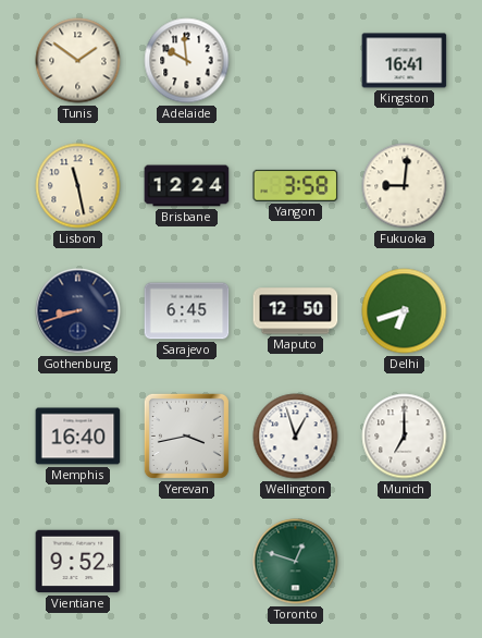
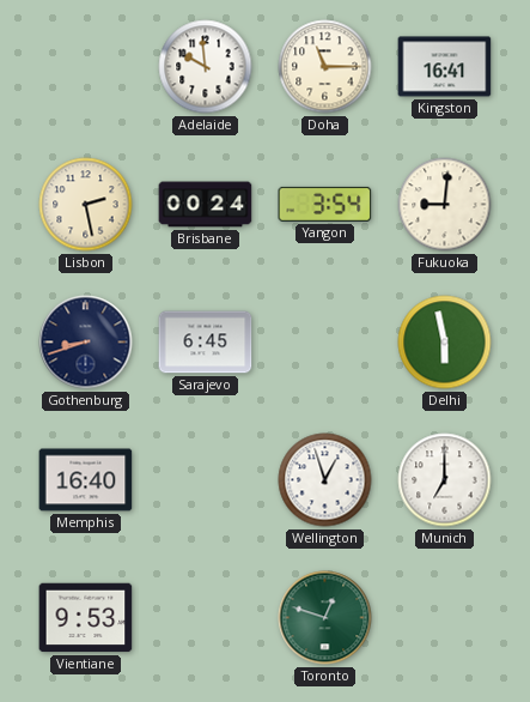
Tunis: 1:51 -> none
Doha: none -> 11:15
Lisbon: 11:28 -> 2:28
Brisbane: 12:24 -> 00:24
Yangon: 3:58 -> 3:54
Maputo: 12:50 -> none
Delhi: 6:42 -> 5:58
Yerevan: 3:43 -> none
Vientiane: 9:52 -> 9:53
